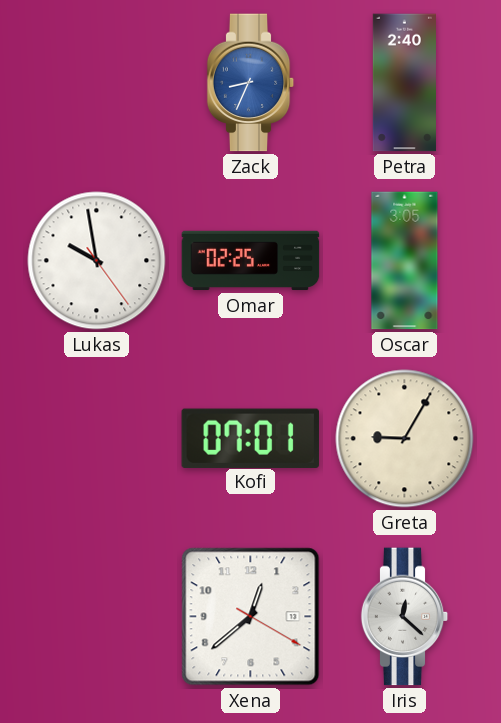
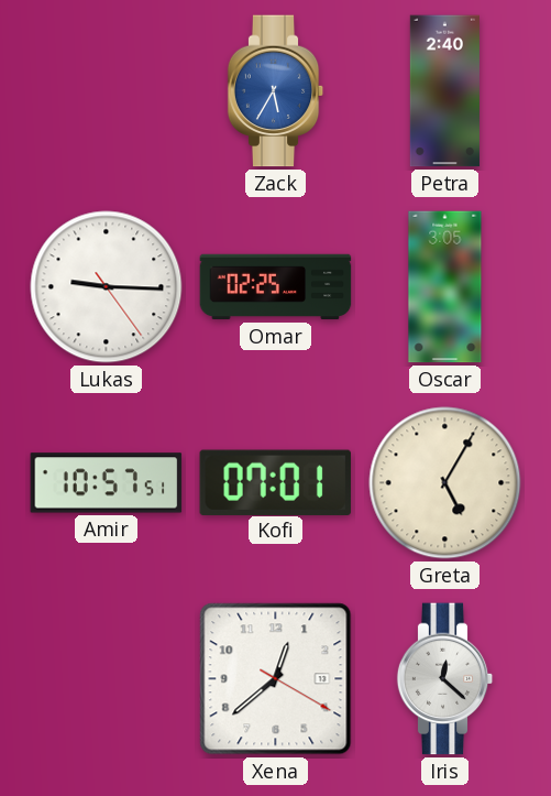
Zack: 8:34 -> 5:35
Lukas: 9:58 -> 9:15
Amir: none -> 10:57
Greta: 9:05 -> 5:05
